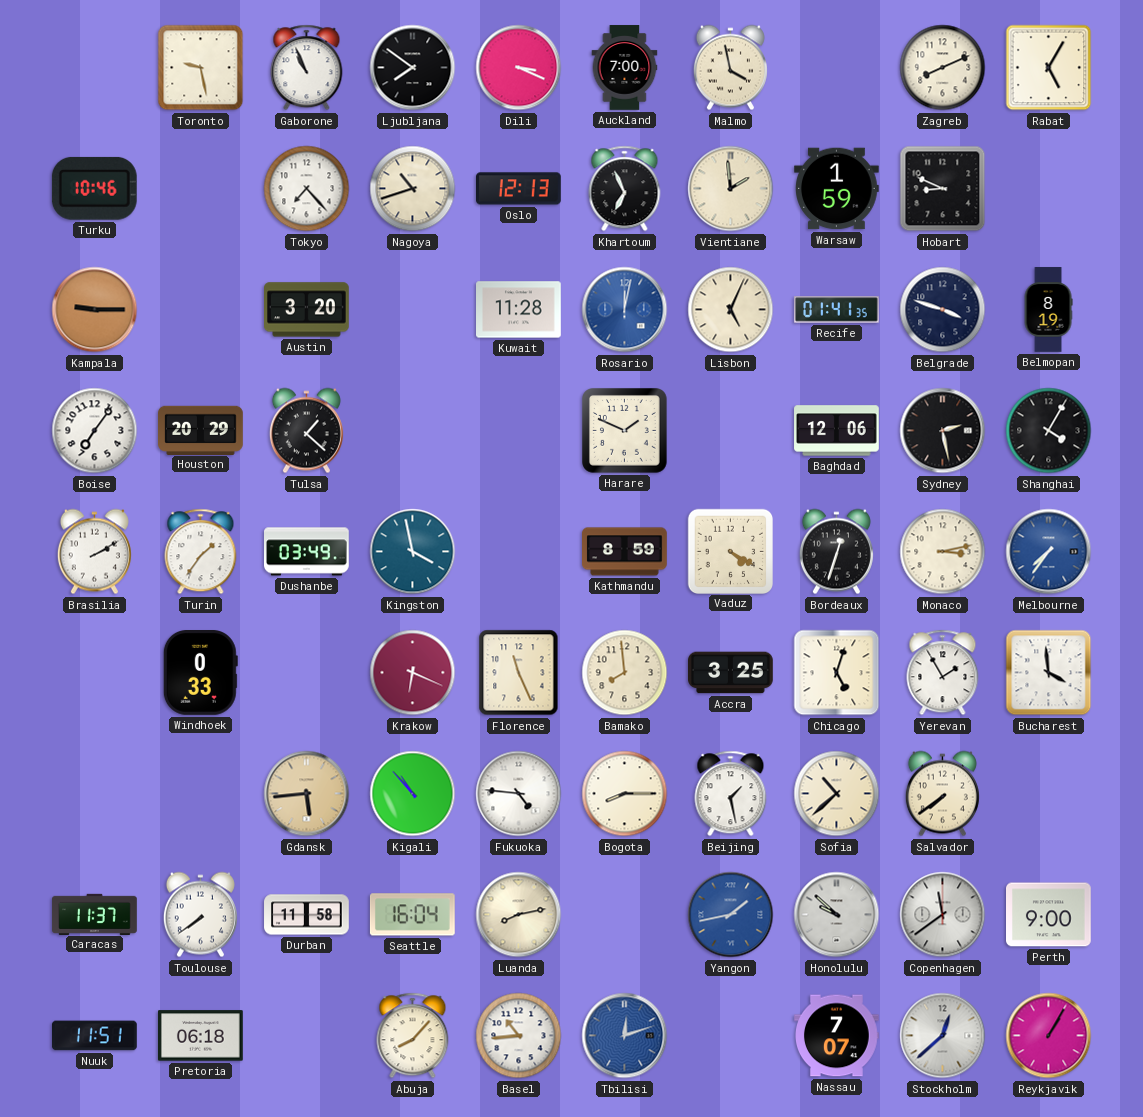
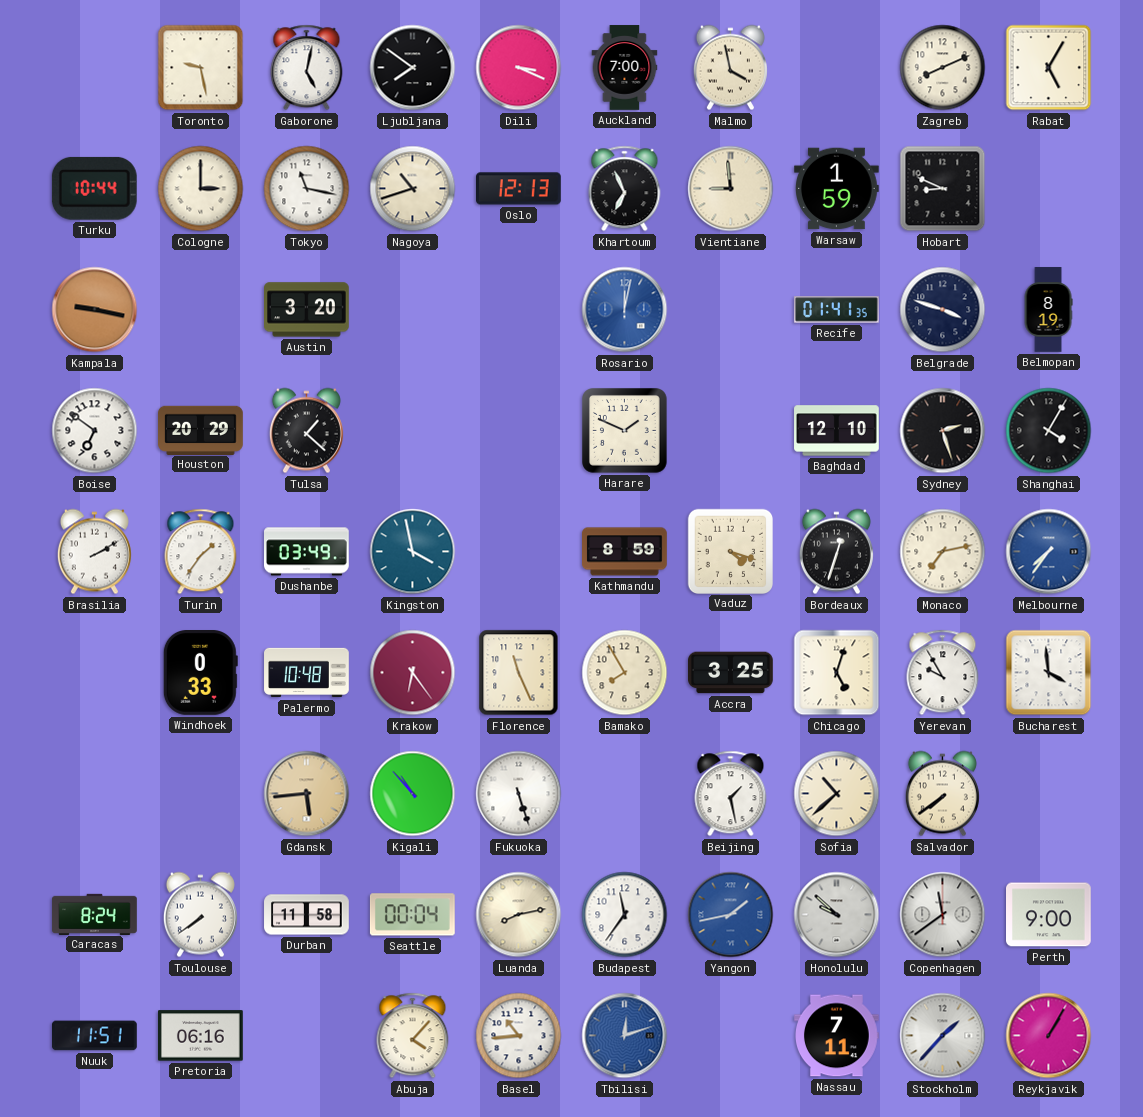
Gaborone: 10:56 -> 5:02
Turku: 10:46 -> 10:44
Cologne: none -> 3:00
Tokyo: 7:23 -> 11:17
Vientiane: 1:59 -> 8:59
Kampala: 9:15 -> 9:17
Kuwait: 11:28 -> none
Lisbon: 5:04 -> none
Boise: 7:06 -> 6:51
Baghdad: 12:06 -> 12:10
Sydney: 2:28 -> 2:27
Vaduz: 4:20 -> 4:18
Monaco: 3:13 -> 7:13
Palermo: none -> 10:48
Krakow: 6:19 -> 6:24
Bamako: 7:59 -> 7:55
Yerevan: 1:55 -> 9:55
Fukuoka: 4:46 -> 5:27
Bogota: 8:15 -> none
Caracas: 11:37 -> 8:24
Seattle: 16:04 -> 00:04
Budapest: none -> 11:36
Pretoria: 06:18 -> 06:16
Abuja: 8:07 -> 4:07
Nassau: 7:07 -> 7:11
Stockholm: 12:38 -> 1:37
